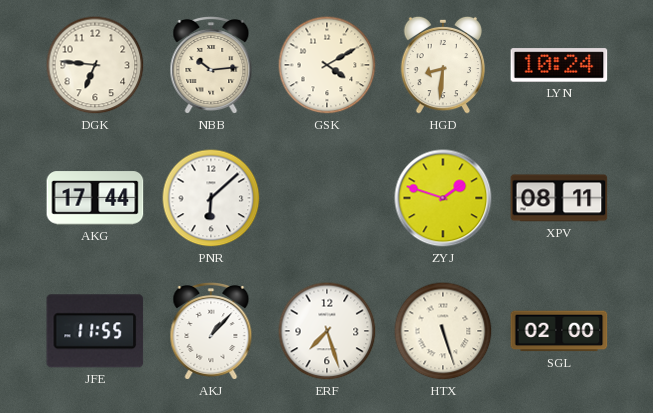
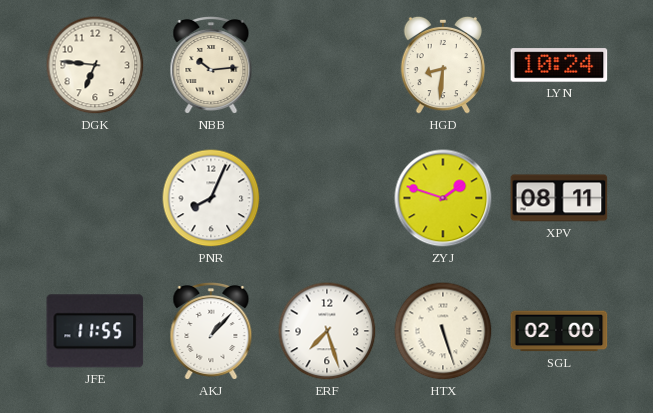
GSK: 4:10 -> none
AKG: 17:44 -> none
PNR: 6:08 -> 8:04
